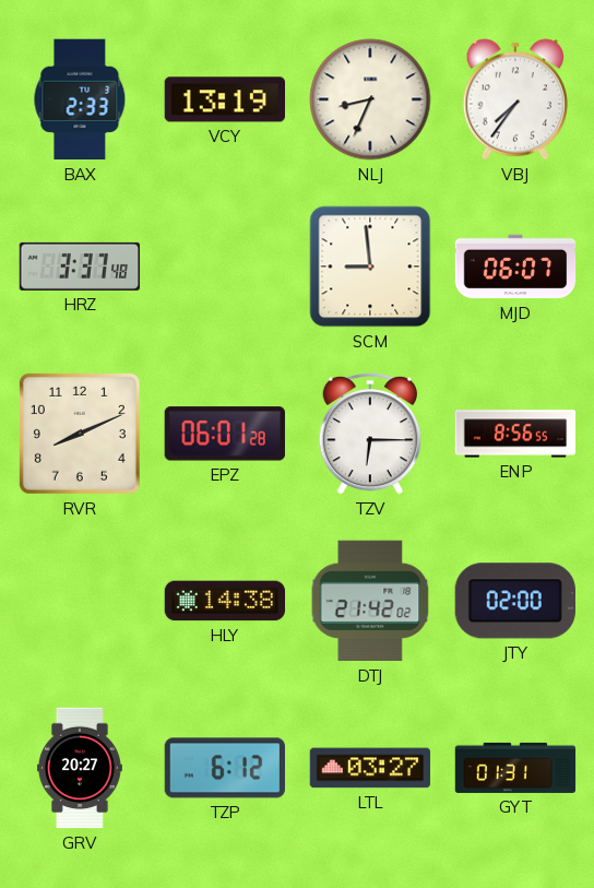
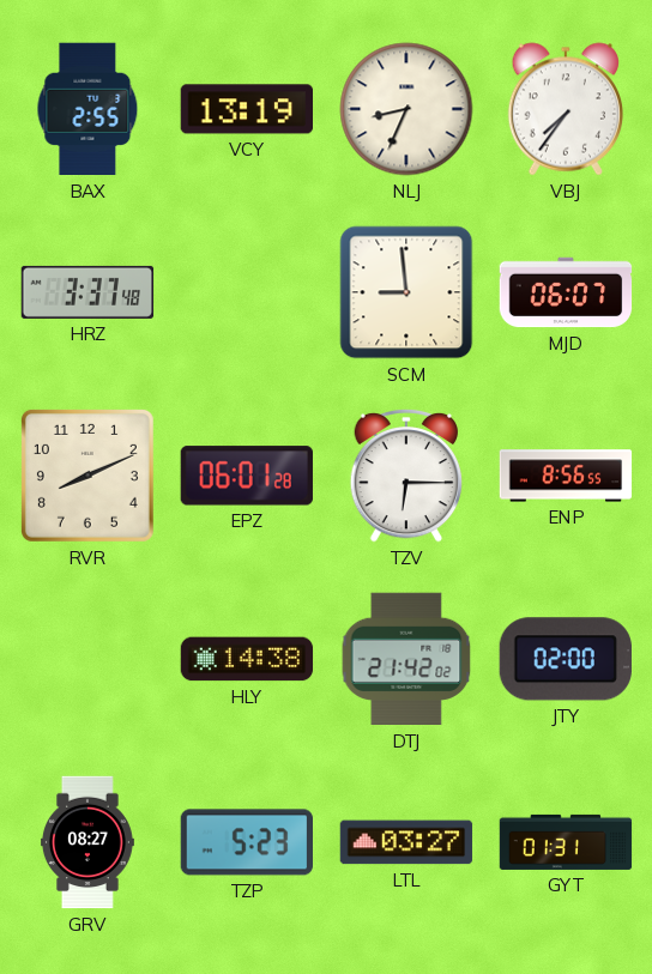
BAX: 2:33 -> 2:55
GRV: 20:27 -> 08:27
TZP: 6:12 -> 5:23
